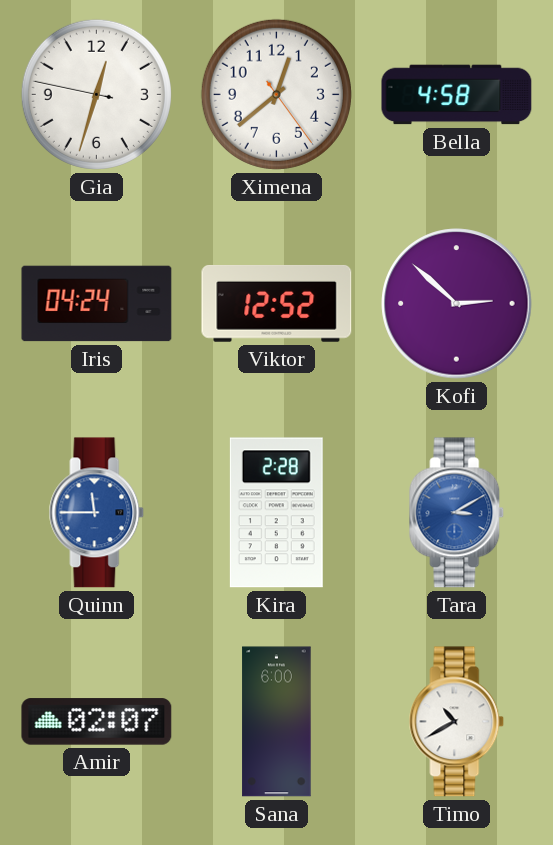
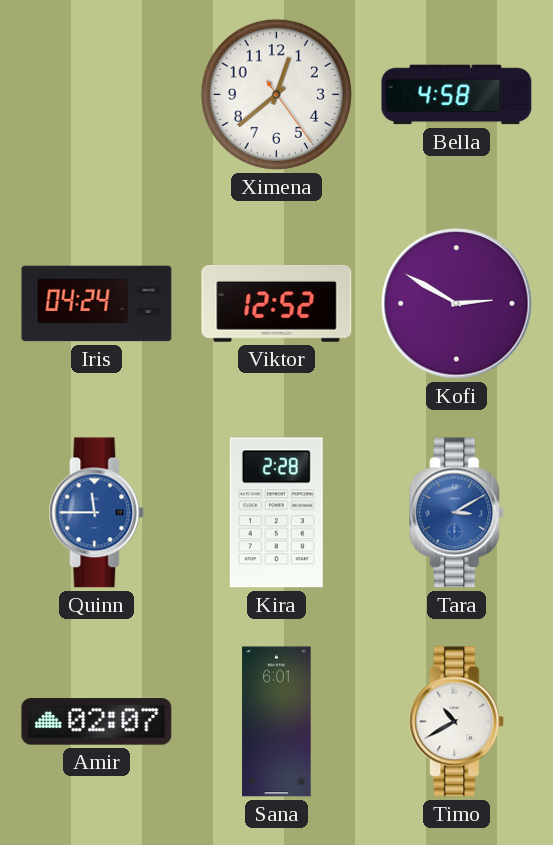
Gia: 12:32 -> none
Kofi: 2:52 -> 2:50
Sana: 6:00 -> 6:01
